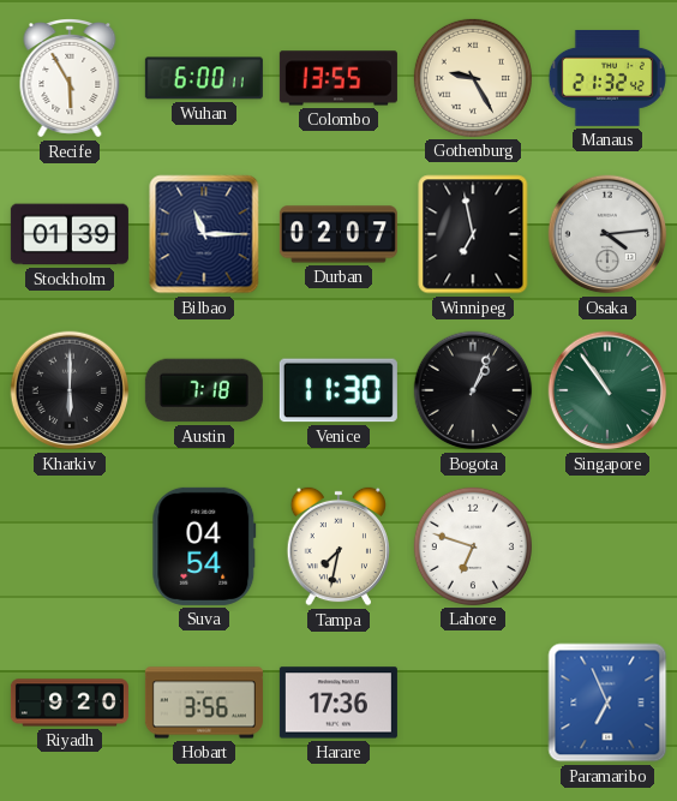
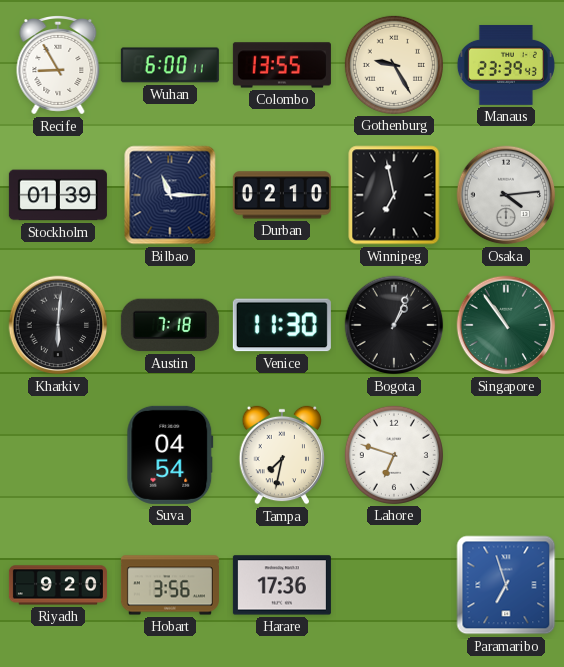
Recife: 5:55 -> 8:55
Manaus: 21:32 -> 23:39
Durban: 02:07 -> 02:10
Kharkiv: 6:00 -> 6:01
Paramaribo: 6:56 -> 6:57
